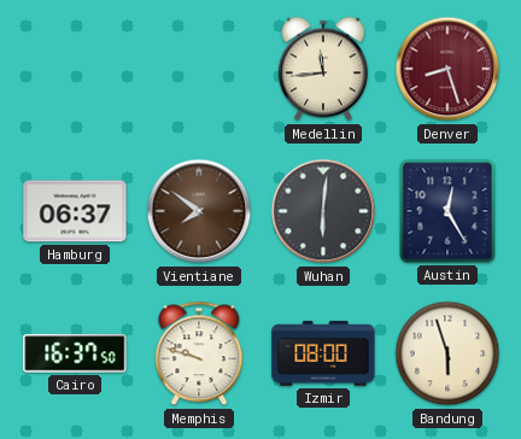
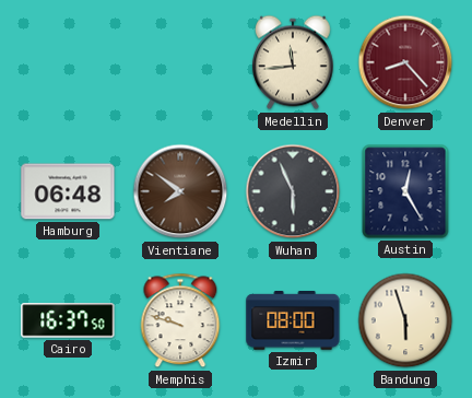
Denver: 8:27 -> 8:23
Hamburg: 06:37 -> 06:48
Wuhan: 6:01 -> 5:56
